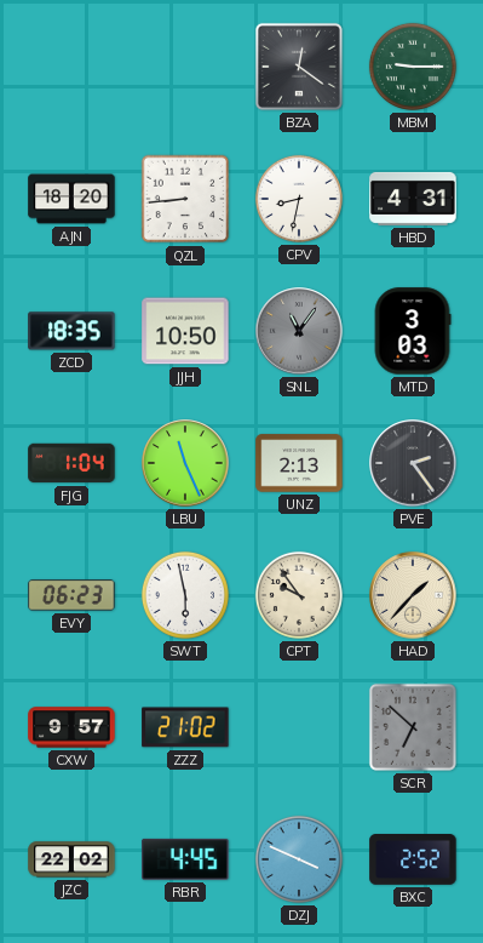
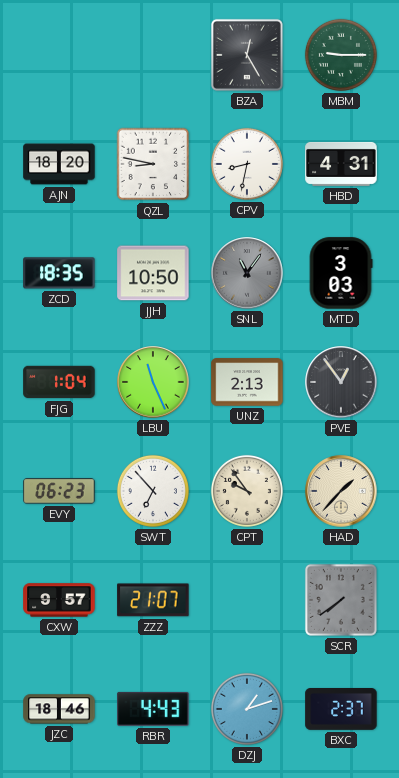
BZA: 12:21 -> 12:25
QZL: 8:44 -> 8:47
PVE: 2:24 -> 12:54
SWT: 5:58 -> 6:53
ZZZ: 21:02 -> 21:07
SCR: 6:52 -> 7:39
JZC: 22:02 -> 18:46
RBR: 4:45 -> 4:43
DZJ: 3:49 -> 1:12
BXC: 2:52 -> 2:37
